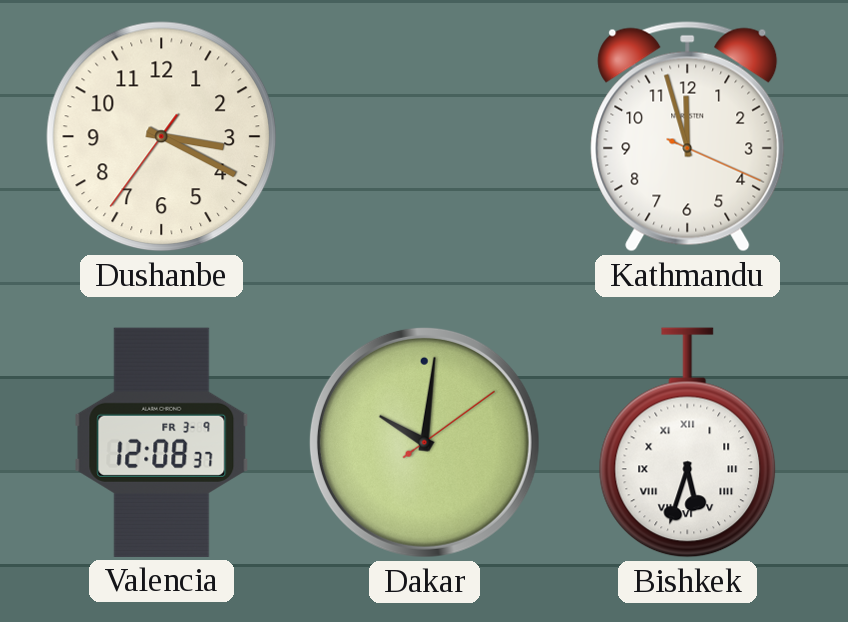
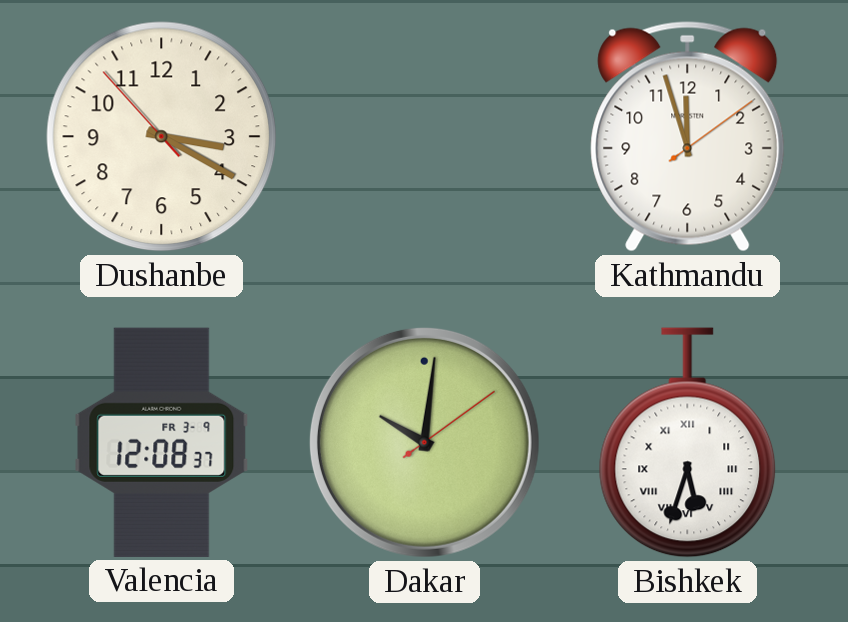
Dushanbe: 3:19:36 -> 3:19:53
Kathmandu: 11:57:19 -> 11:57:09
